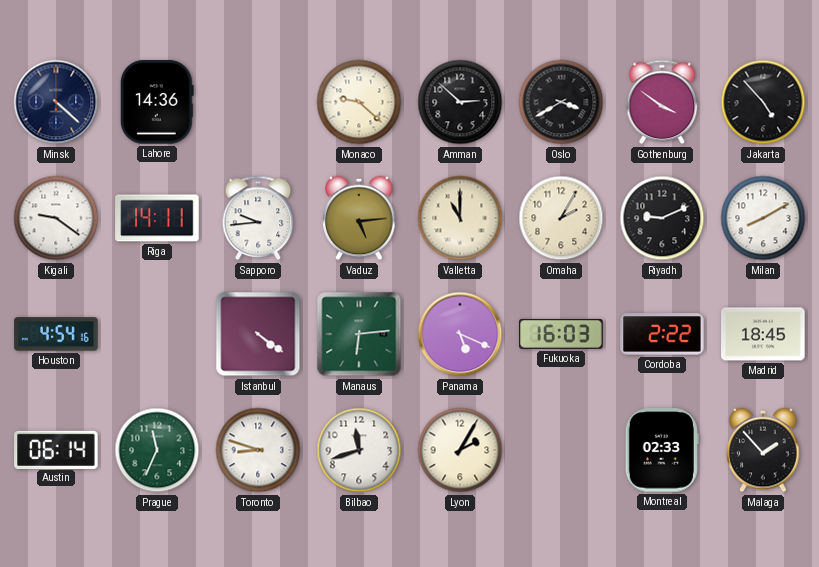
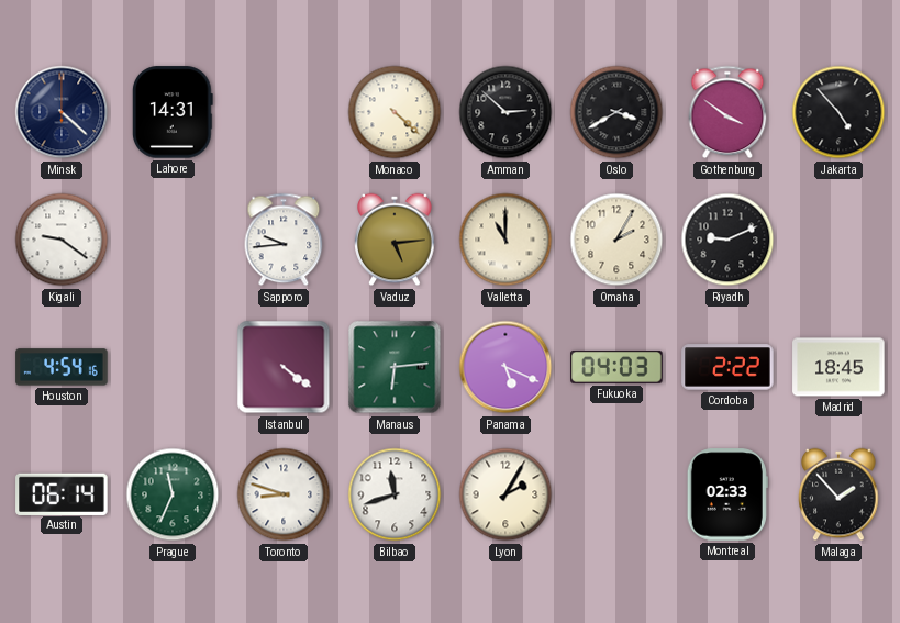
Lahore: 14:36 -> 14:31
Monaco: 9:22 -> 4:22
Riga: 14:11 -> none
Milan: 8:10 -> none
Fukuoka: 16:03 -> 04:03
